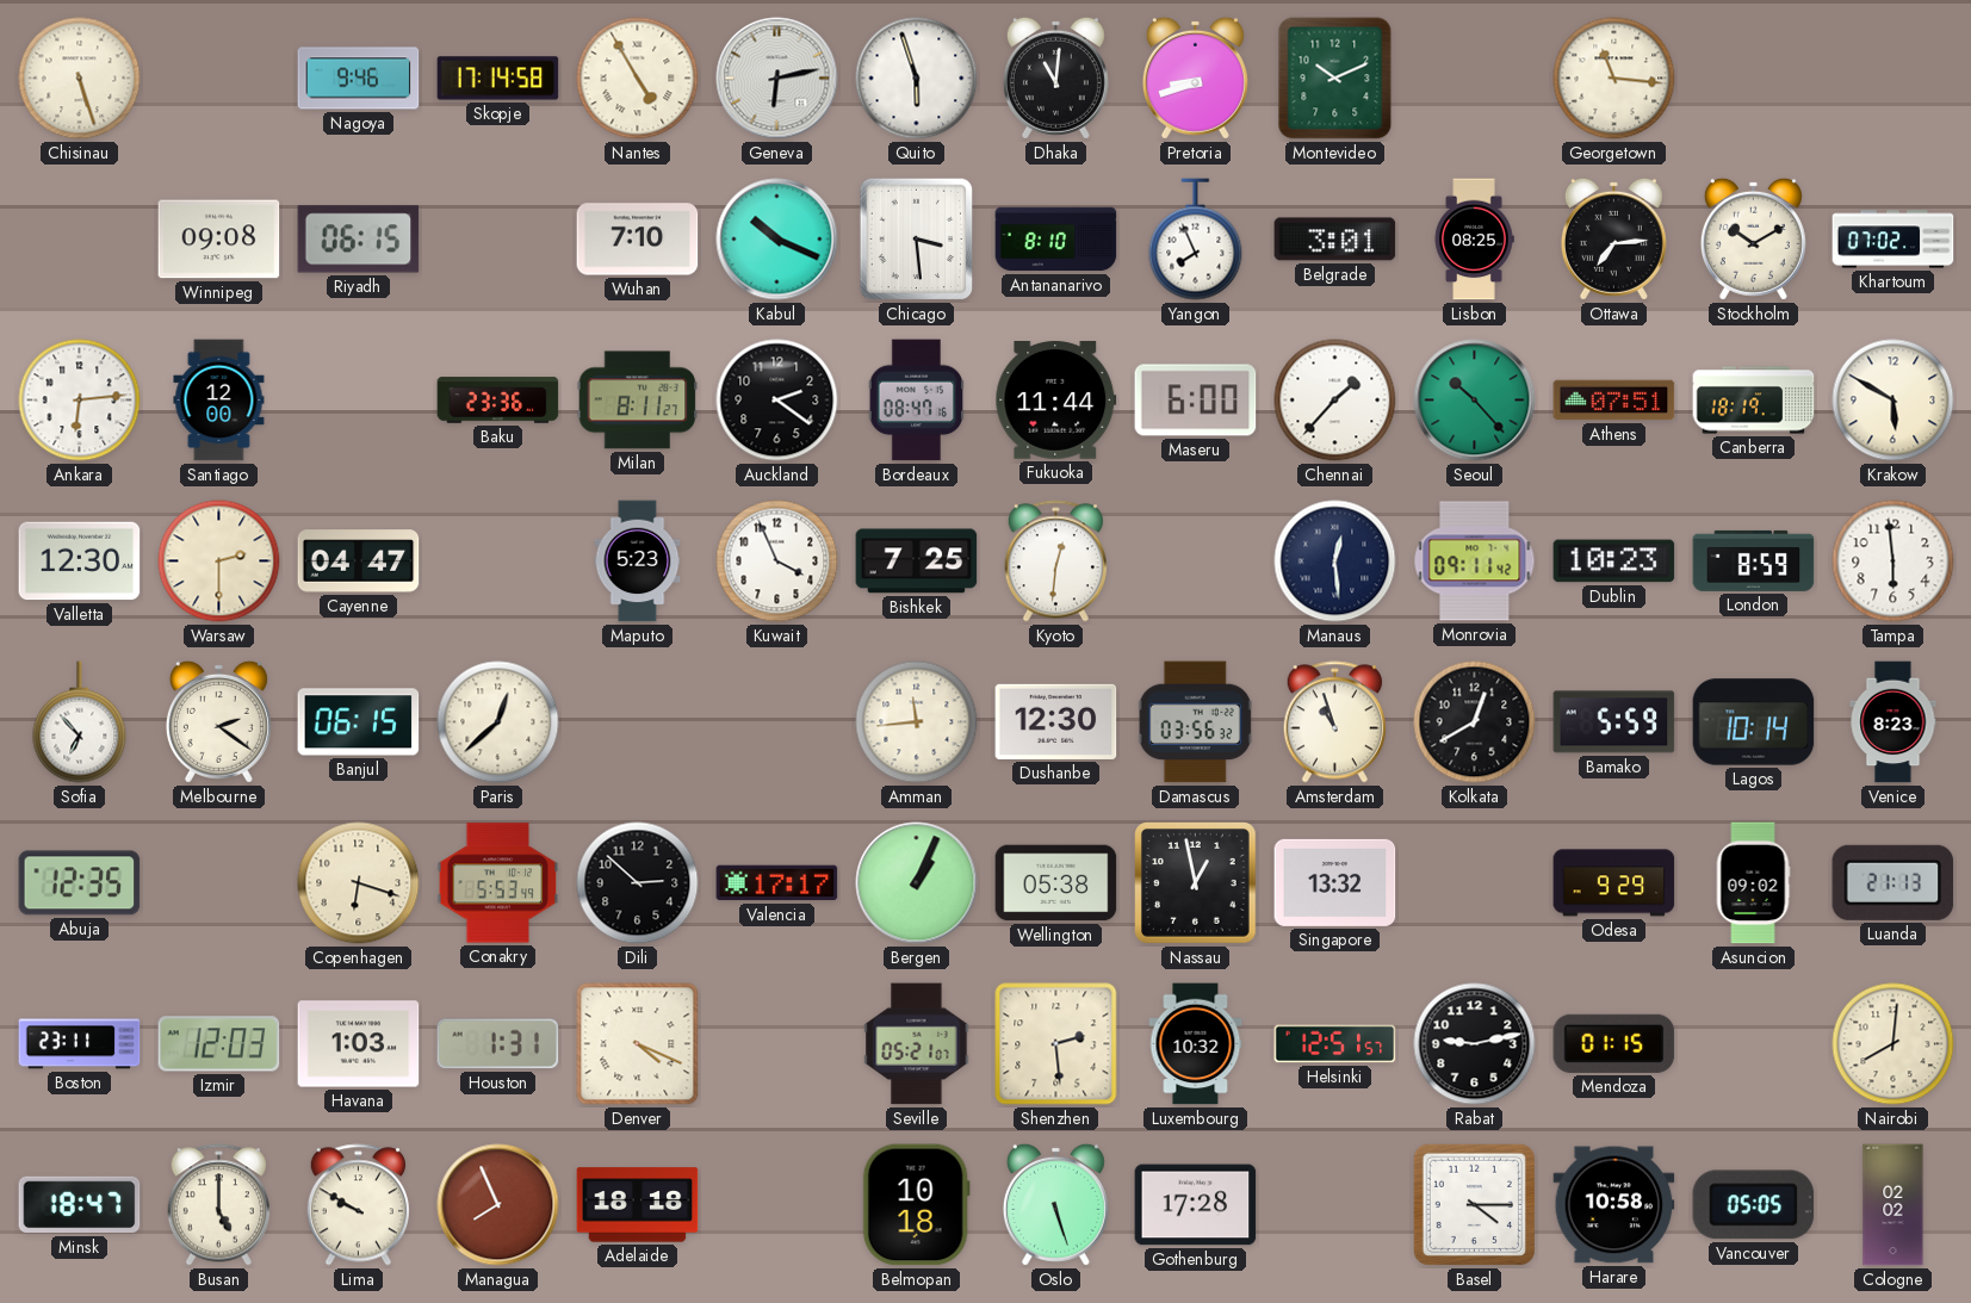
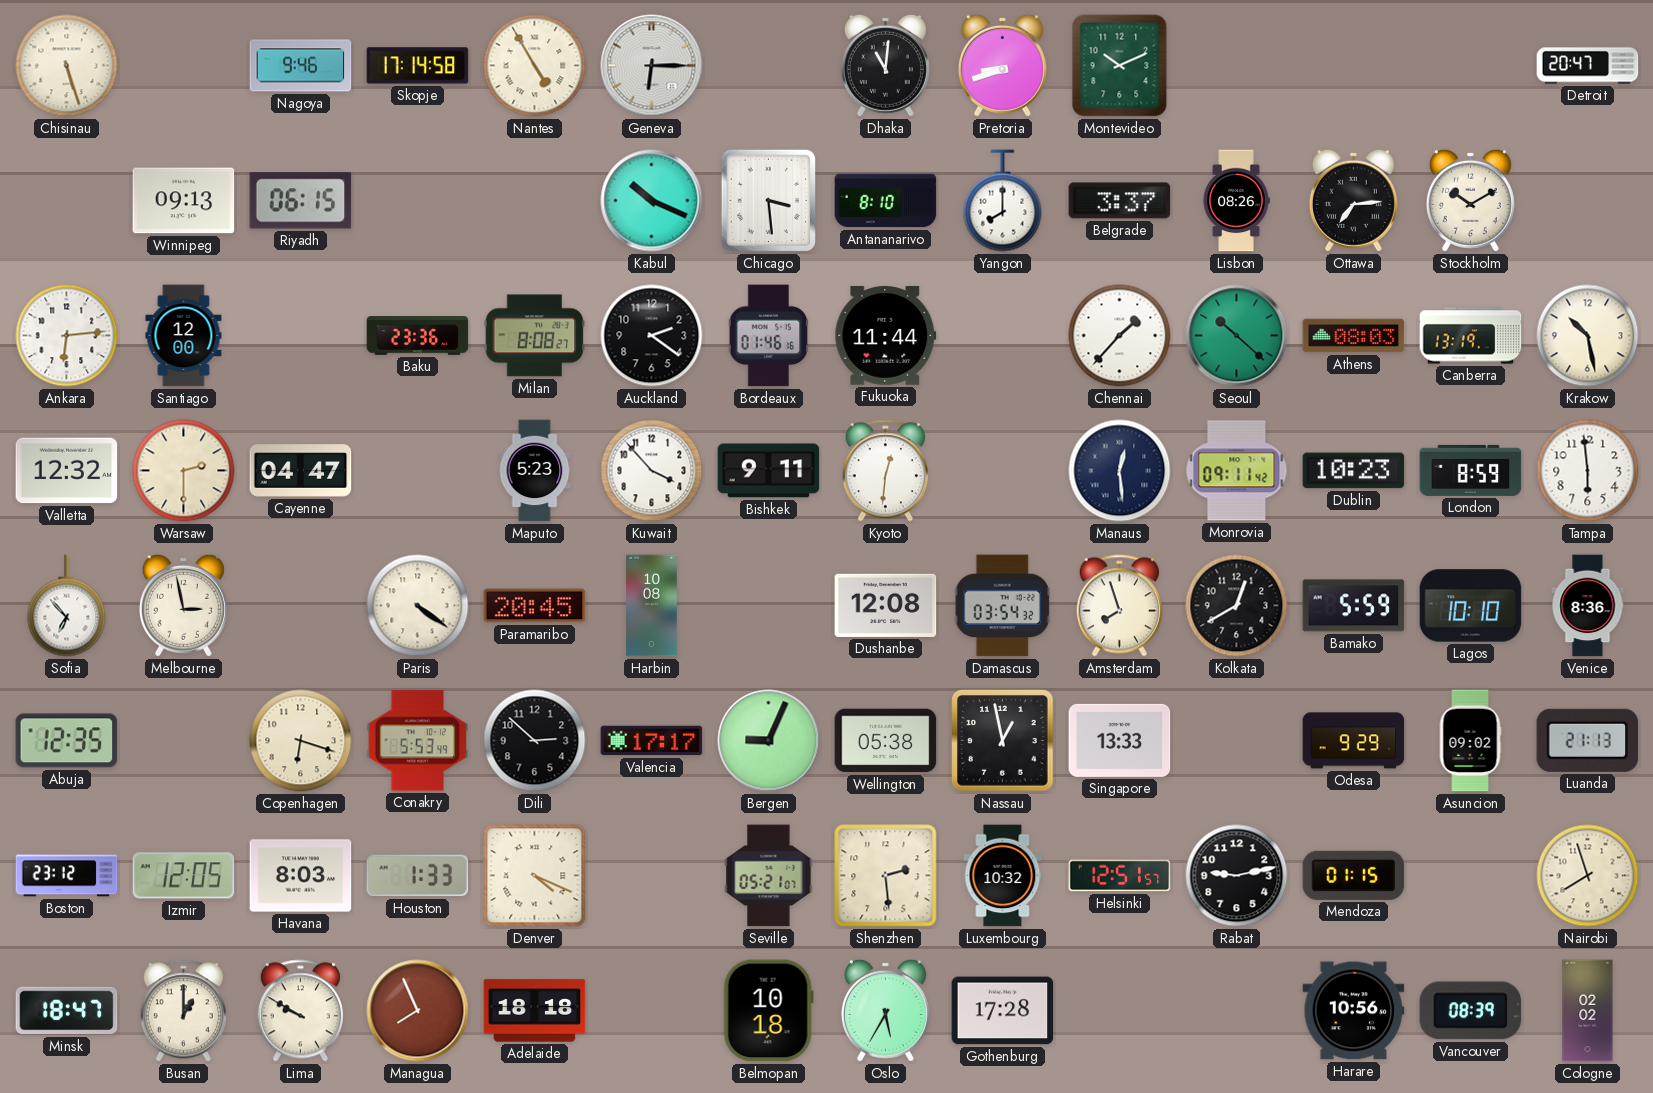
Geneva: 6:13 -> 6:15
Quito: 5:57 -> none
Georgetown: 11:16 -> none
Detroit: none -> 20:47
Winnipeg: 09:08 -> 09:13
Wuhan: 7:10 -> none
Yangon: 7:56 -> 8:00
Belgrade: 3:01 -> 3:37
Lisbon: 08:25 -> 08:26
Khartoum: 07:02 -> none
Milan: 8:11 -> 8:08
Bordeaux: 08:47 -> 01:46
Maseru: 6:00 -> none
Seoul: 10:23 -> 10:22
Athens: 07:51 -> 08:03
Canberra: 18:19 -> 13:19
Krakow: 5:50 -> 10:28
Valletta: 12:30 -> 12:32
Kuwait: 3:56 -> 3:53
Bishkek: 7:25 -> 9:11
Melbourne: 2:21 -> 2:58
Banjul: 06:15 -> none
Paris: 12:38 -> 4:21
Paramaribo: none -> 20:45
Harbin: none -> 10:08
Amman: 11:44 -> none
Dushanbe: 12:30 -> 12:08
Damascus: 03:56 -> 03:54
Amsterdam: 10:57 -> 7:57
Lagos: 10:14 -> 10:10
Venice: 8:23 -> 8:36
Bergen: 1:04 -> 9:04
Singapore: 13:32 -> 13:33
Boston: 23:11 -> 23:12
Izmir: 12:03 -> 12:05
Havana: 1:03 -> 8:03
Houston: 1:31 -> 1:33
Nairobi: 8:01 -> 7:57
Busan: 5:00 -> 1:00
Oslo: 5:27 -> 5:35
Basel: 4:15 -> none
Harare: 10:58 -> 10:56
Vancouver: 05:05 -> 08:39
